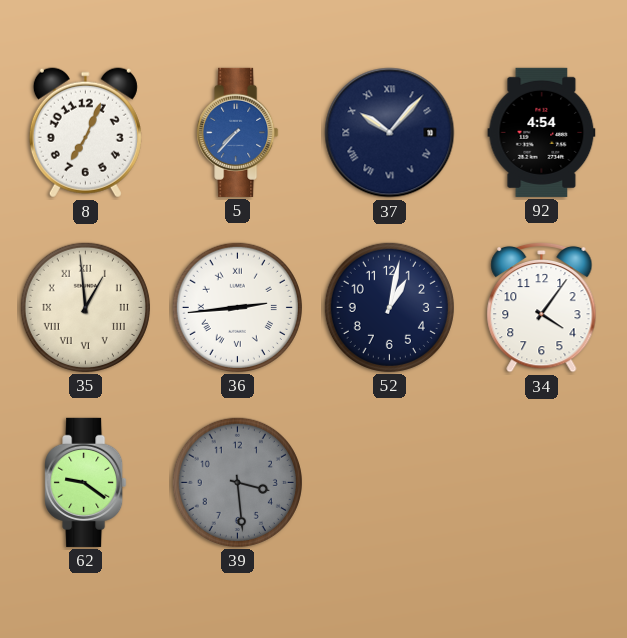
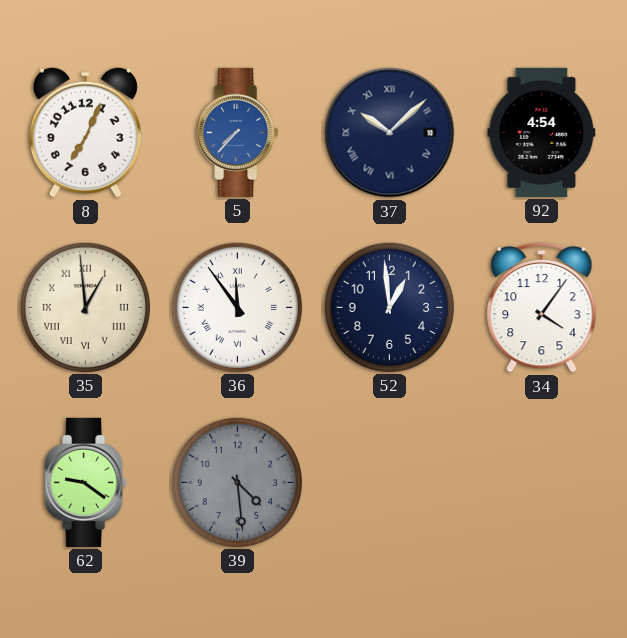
37: 10:07 -> 10:08
36: 2:44 -> 11:54
52: 1:02 -> 12:59
39: 3:29 -> 4:29
